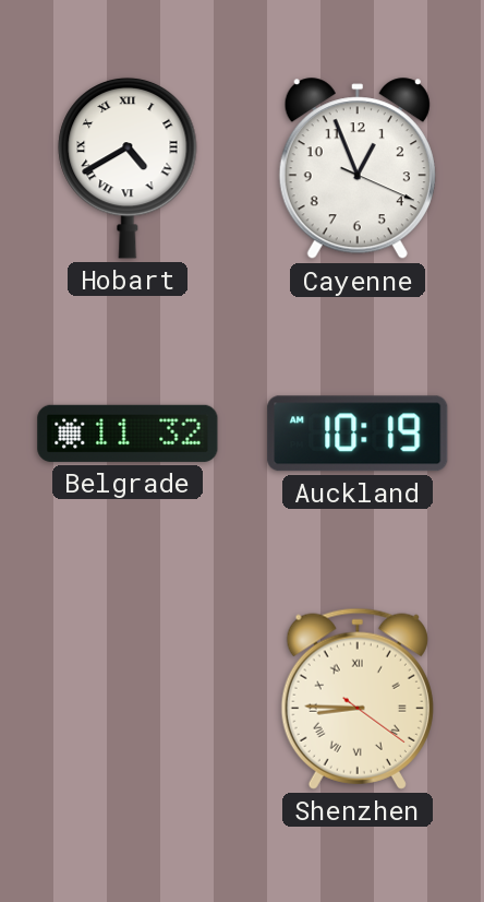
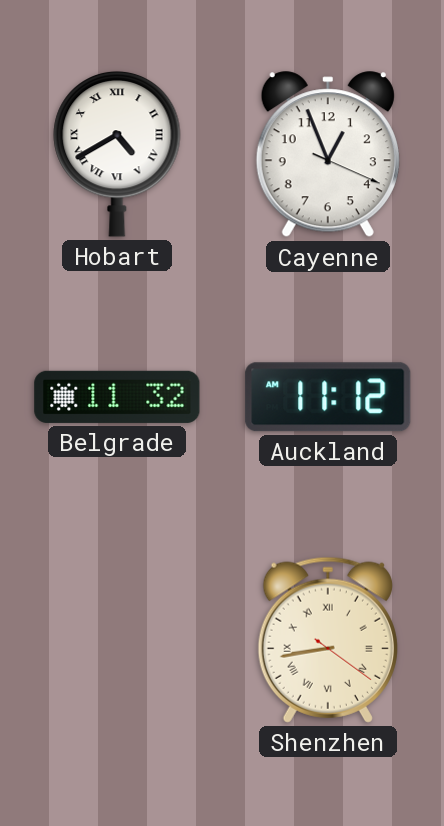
Auckland: 10:19 -> 11:12
Shenzhen: 8:45 -> 8:43
